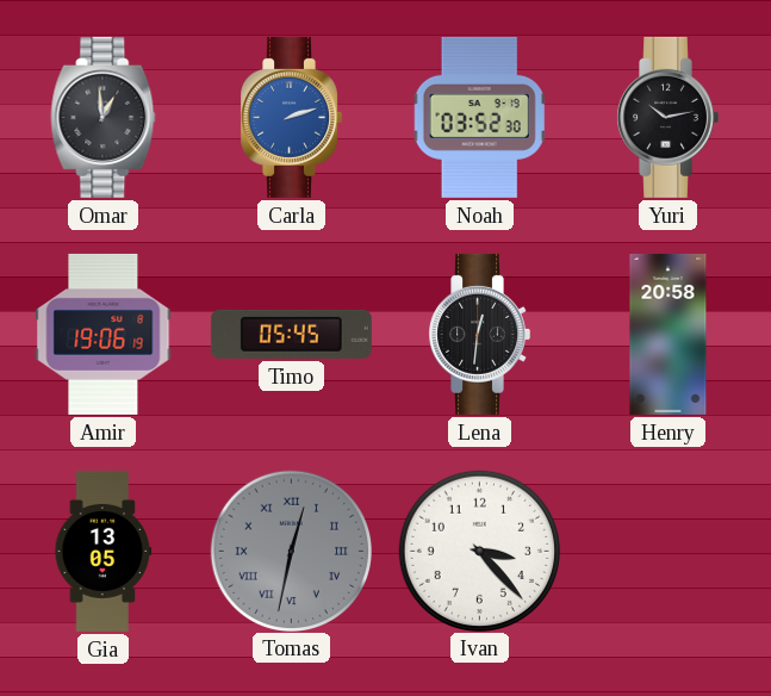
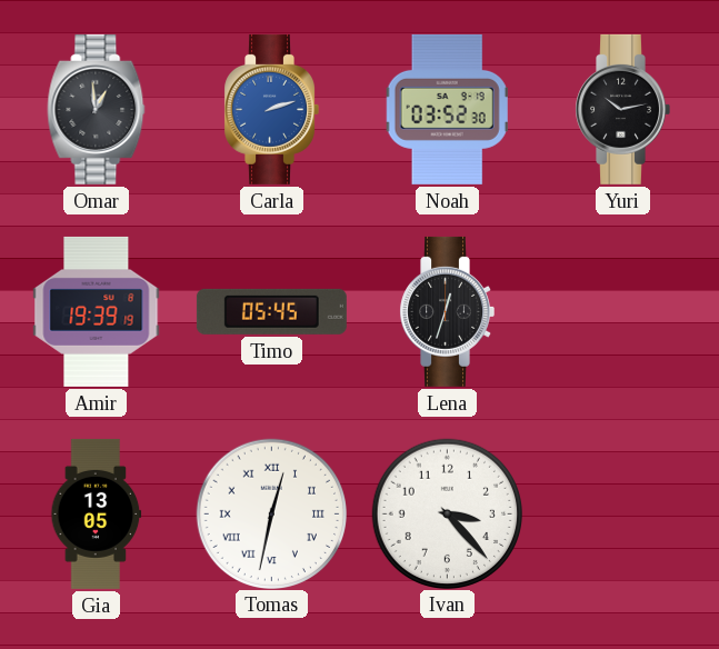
Amir: 19:06 -> 19:39
Lena: 12:31 -> 12:33
Henry: 20:58 -> none
Tomas dial: grey -> white
